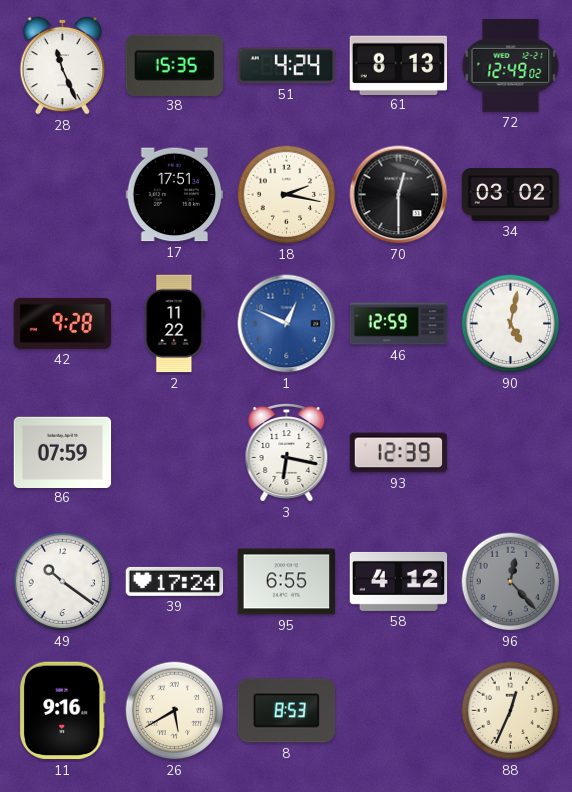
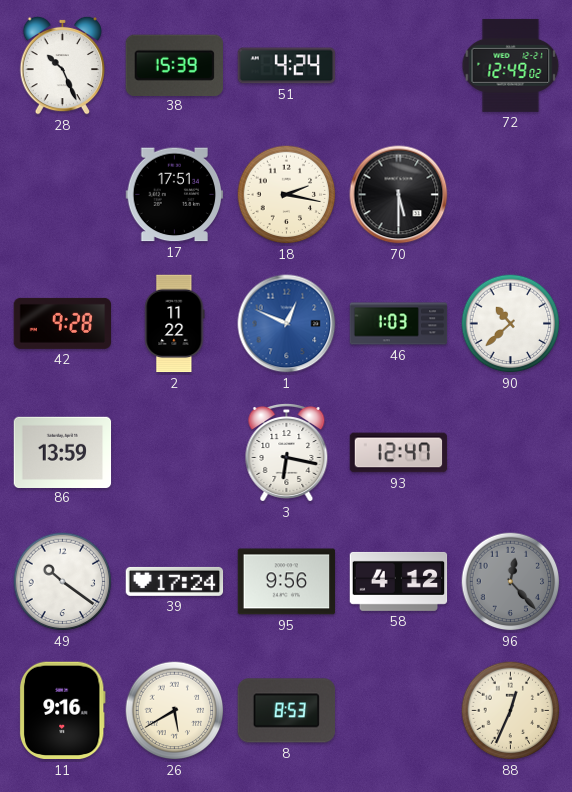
28: 11:26 -> 10:26
38: 15:35 -> 15:39
61: 8:13 -> none
70: 12:30 -> 5:30
34: 03:02 -> none
46: 12:59 -> 1:03
90: 5:02 -> 10:38
86: 07:59 -> 13:59
93: 12:39 -> 12:47
95: 6:55 -> 9:56
